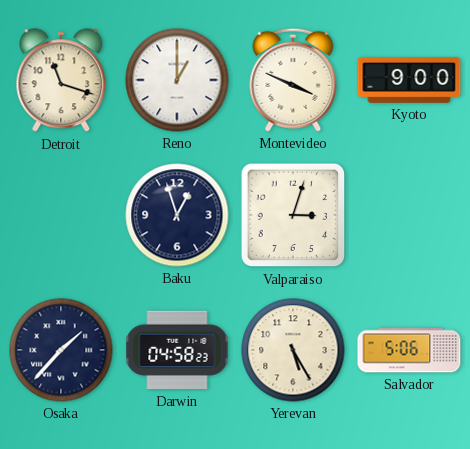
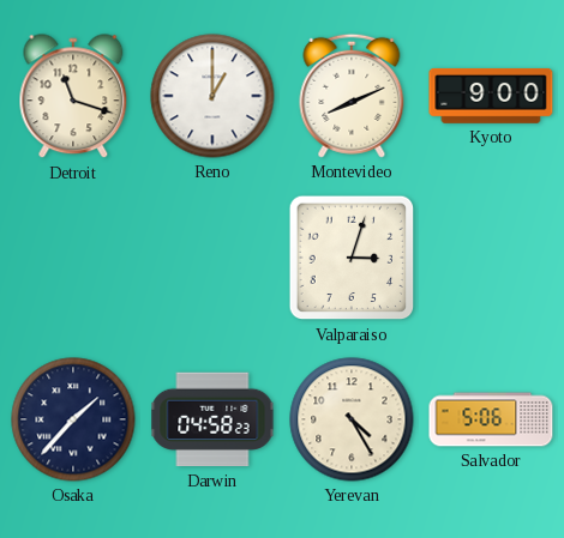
Montevideo: 3:49 -> 8:11
Baku: 12:57 -> none
Yerevan: 5:25 -> 4:25
